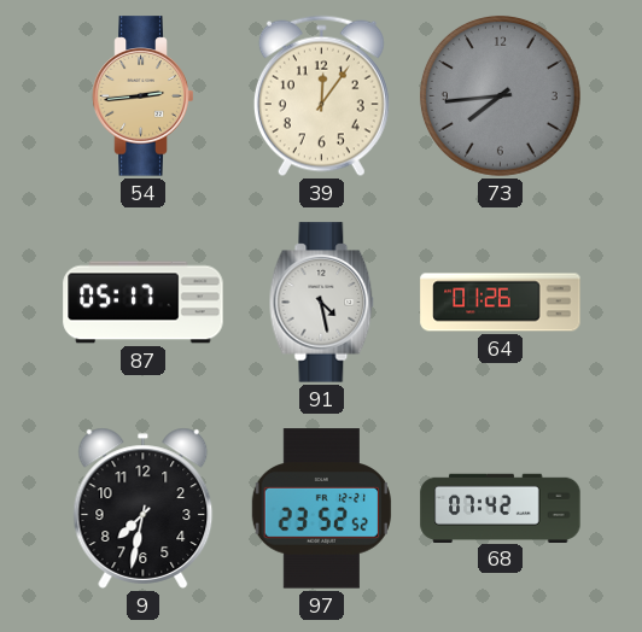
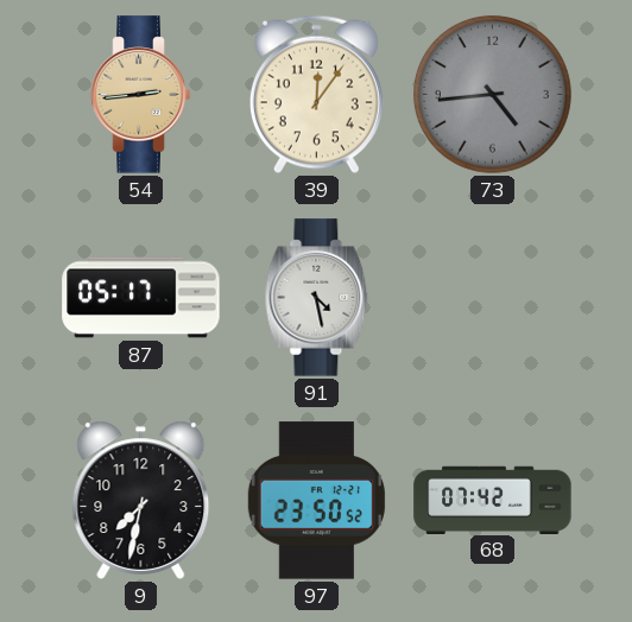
73: 7:44 -> 4:44
64: 01:26 -> none
97: 23:52 -> 23:50
